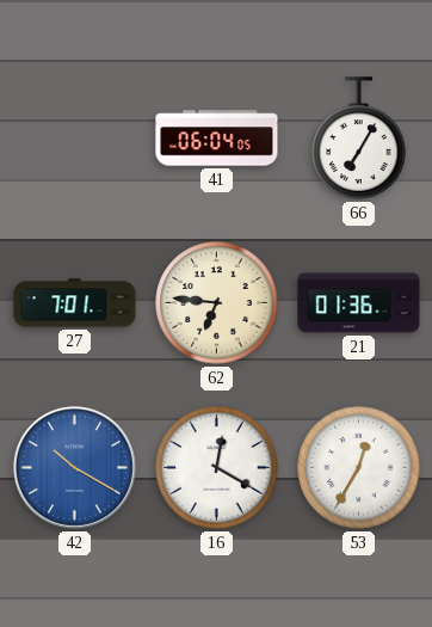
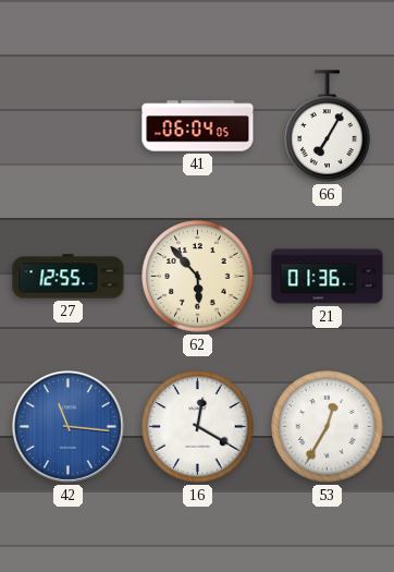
27: 7:01 -> 12:55
62: 6:46 -> 5:53
42: 10:20 -> 11:16
